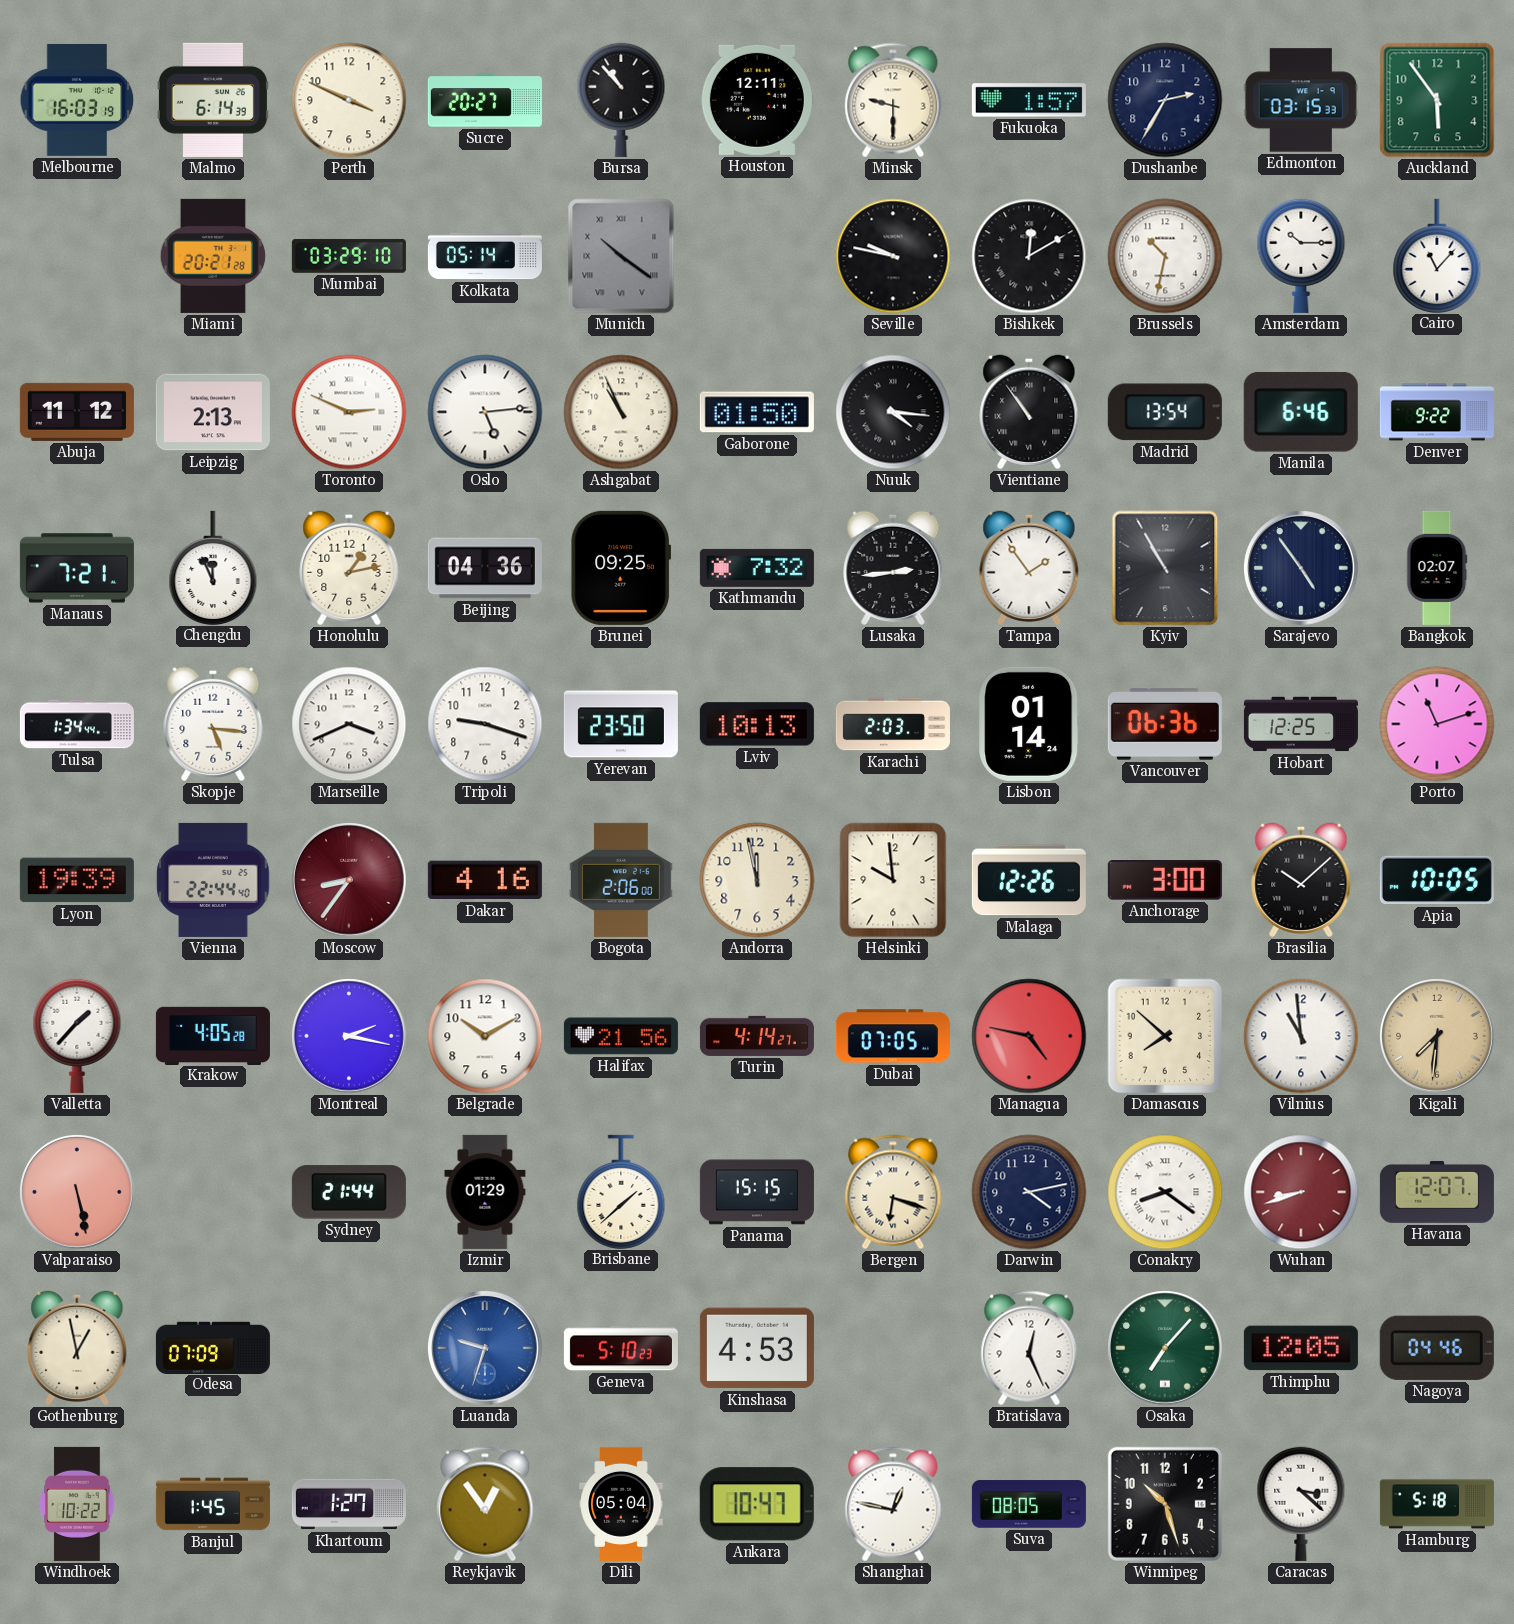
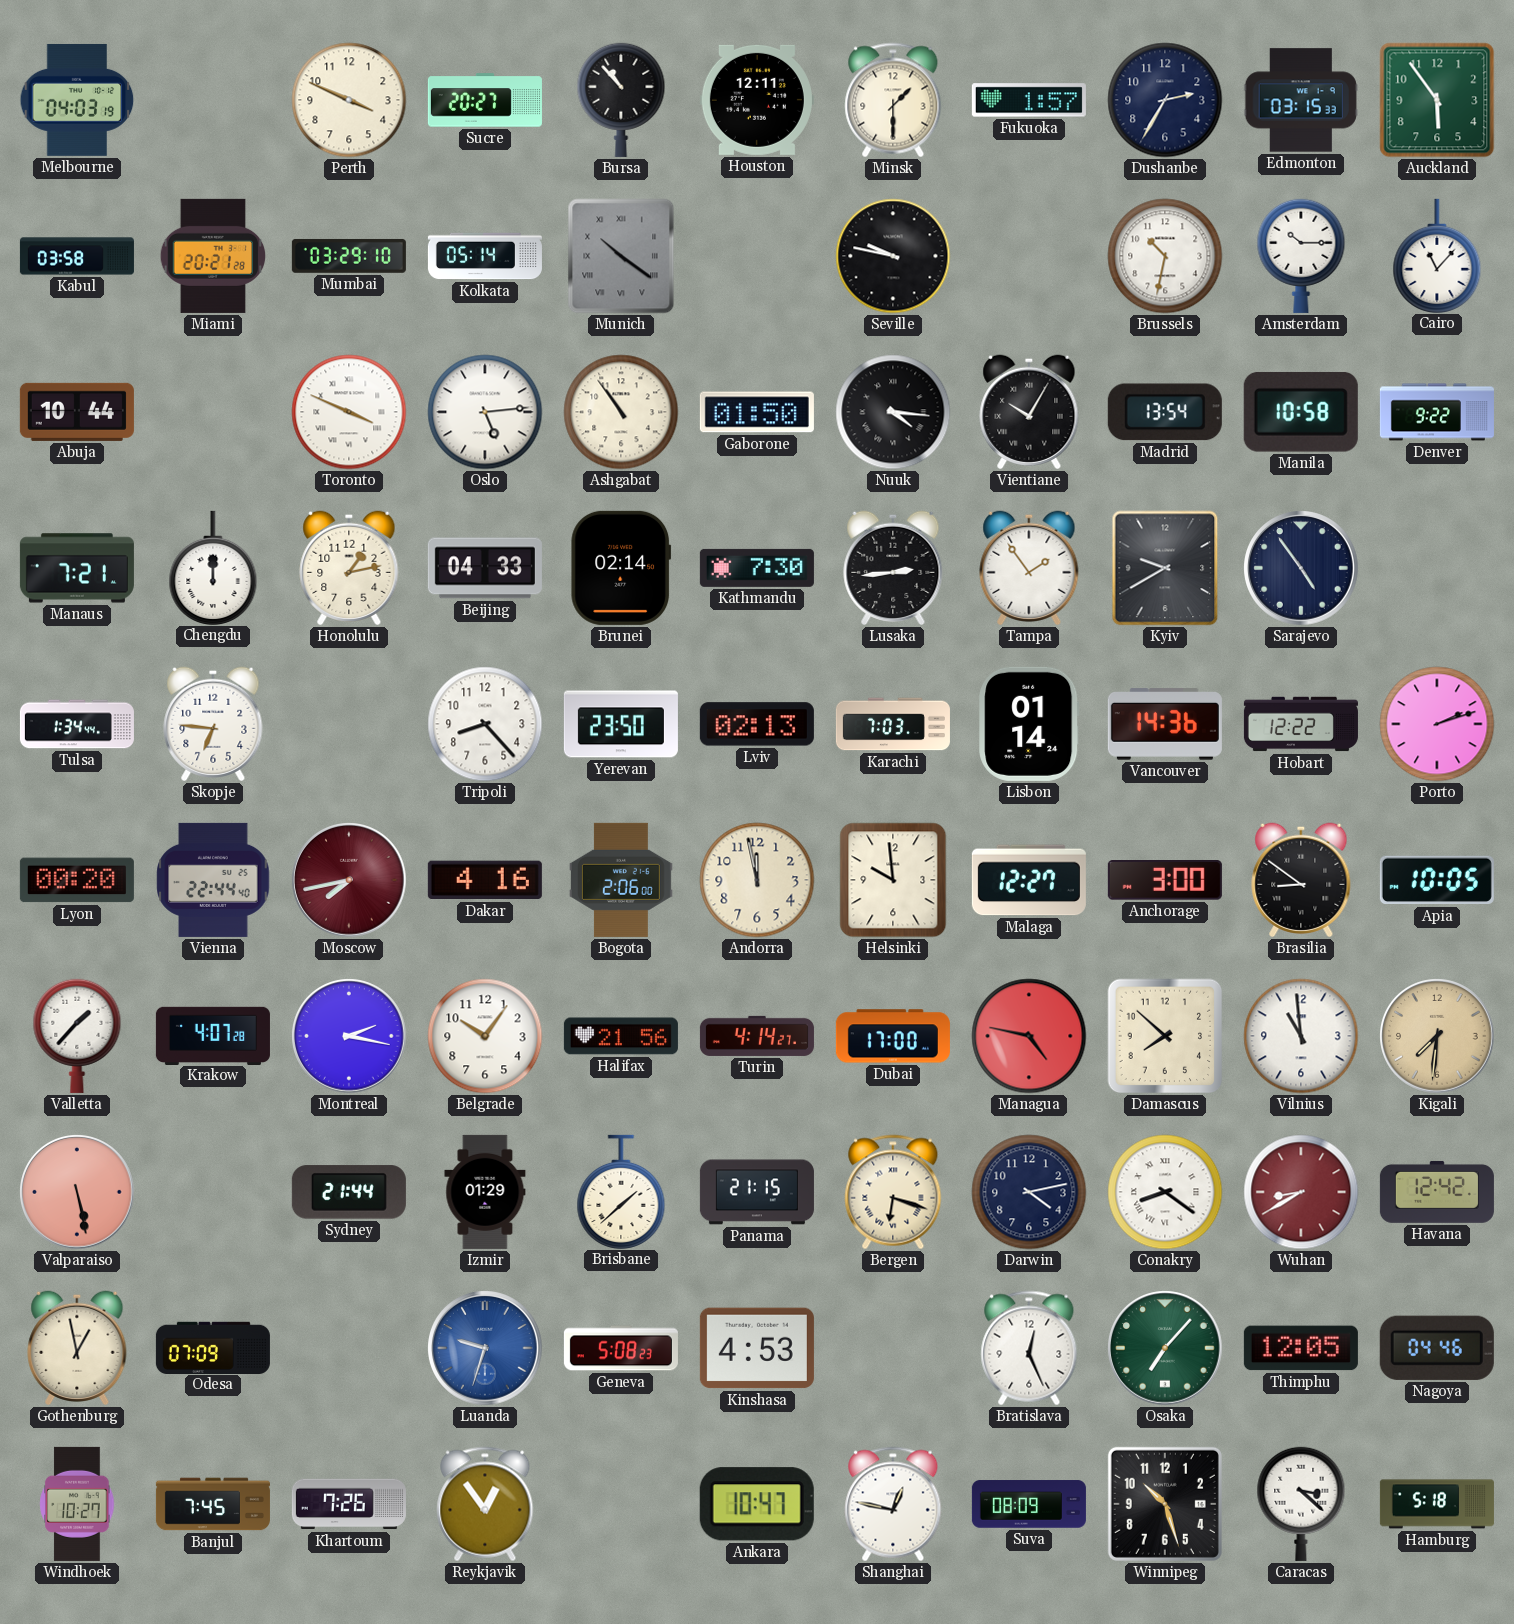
Melbourne: 16:03 -> 04:03
Malmo: 6:14 -> none
Minsk: 9:30 -> 1:30
Kabul: none -> 03:58
Bishkek: 12:10 -> none
Abuja: 11:12 -> 10:44
Leipzig: 2:13 -> none
Toronto: 2:49 -> 3:49
Ashgabat: 10:56 -> 10:54
Vientiane: 10:54 -> 10:05
Manila: 6:46 -> 10:58
Chengdu: 11:56 -> 12:00
Beijing: 04:36 -> 04:33
Brunei: 09:25 -> 02:14
Kathmandu: 7:32 -> 7:30
Kyiv: 10:55 -> 9:40
Bangkok: 02:07 -> none
Skopje: 5:16 -> 6:46
Marseille: 3:41 -> none
Tripoli: 9:18 -> 8:23
Lviv: 10:13 -> 02:13
Karachi: 2:03 -> 7:03
Vancouver: 06:36 -> 14:36
Hobart: 12:25 -> 12:22
Porto: 11:12 -> 2:12
Lyon: 19:39 -> 00:20
Moscow: 8:36 -> 7:43
Malaga: 12:26 -> 12:27
Brasilia: 10:08 -> 8:51
Krakow: 4:05 -> 4:07
Belgrade: 10:10 -> 10:06
Dubai: 07:05 -> 17:00
Panama: 15:15 -> 21:15
Wuhan: 8:42 -> 8:40
Havana: 12:07 -> 12:42
Geneva: 5:10 -> 5:08
Windhoek: 10:22 -> 10:27
Banjul: 1:45 -> 7:45
Khartoum: 1:27 -> 7:26
Dili: 05:04 -> none
Suva: 08:05 -> 08:09
